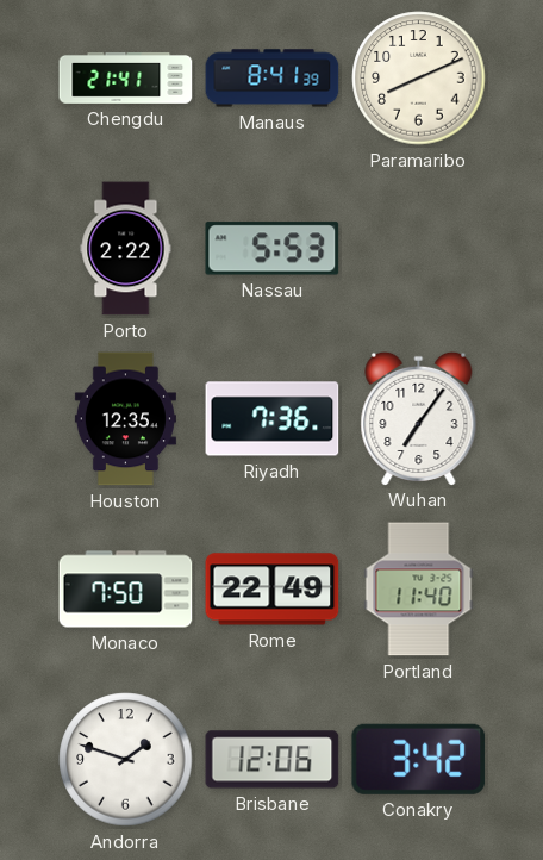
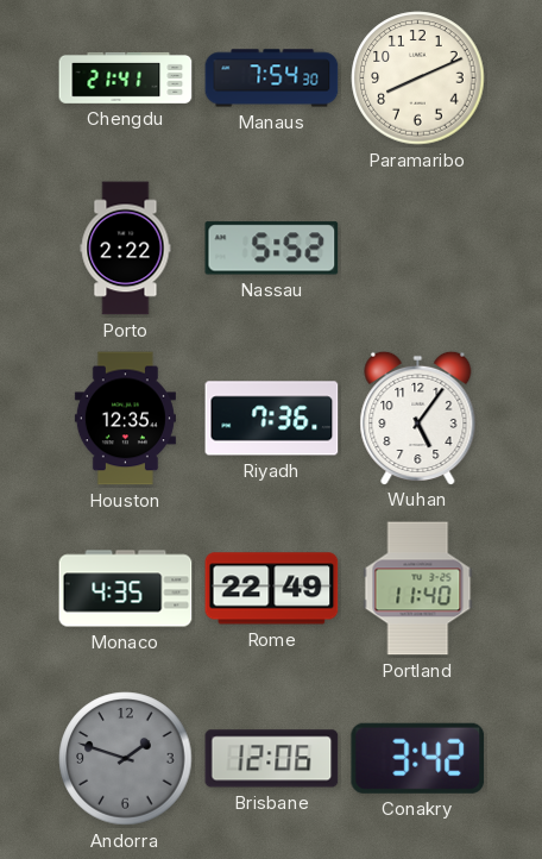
Manaus: 8:41 -> 7:54
Nassau: 5:53 -> 5:52
Wuhan: 7:06 -> 5:06
Monaco: 7:50 -> 4:35
Andorra dial: white -> grey
